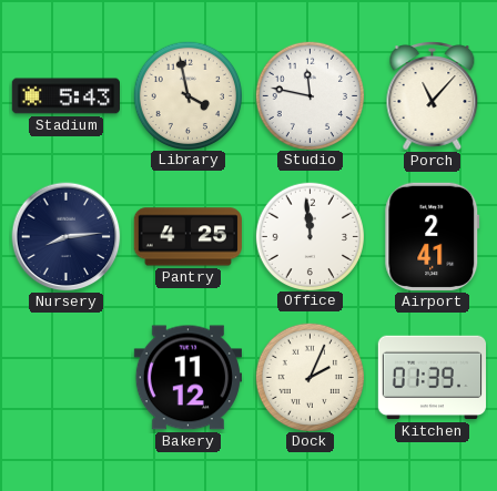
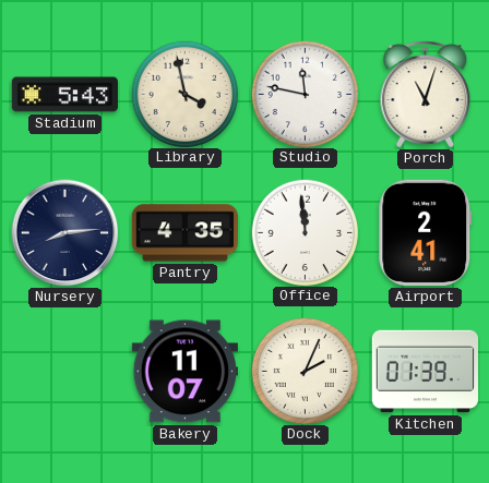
Porch: 11:07 -> 11:03
Pantry: 4:25 -> 4:35
Bakery: 11:12 -> 11:07
